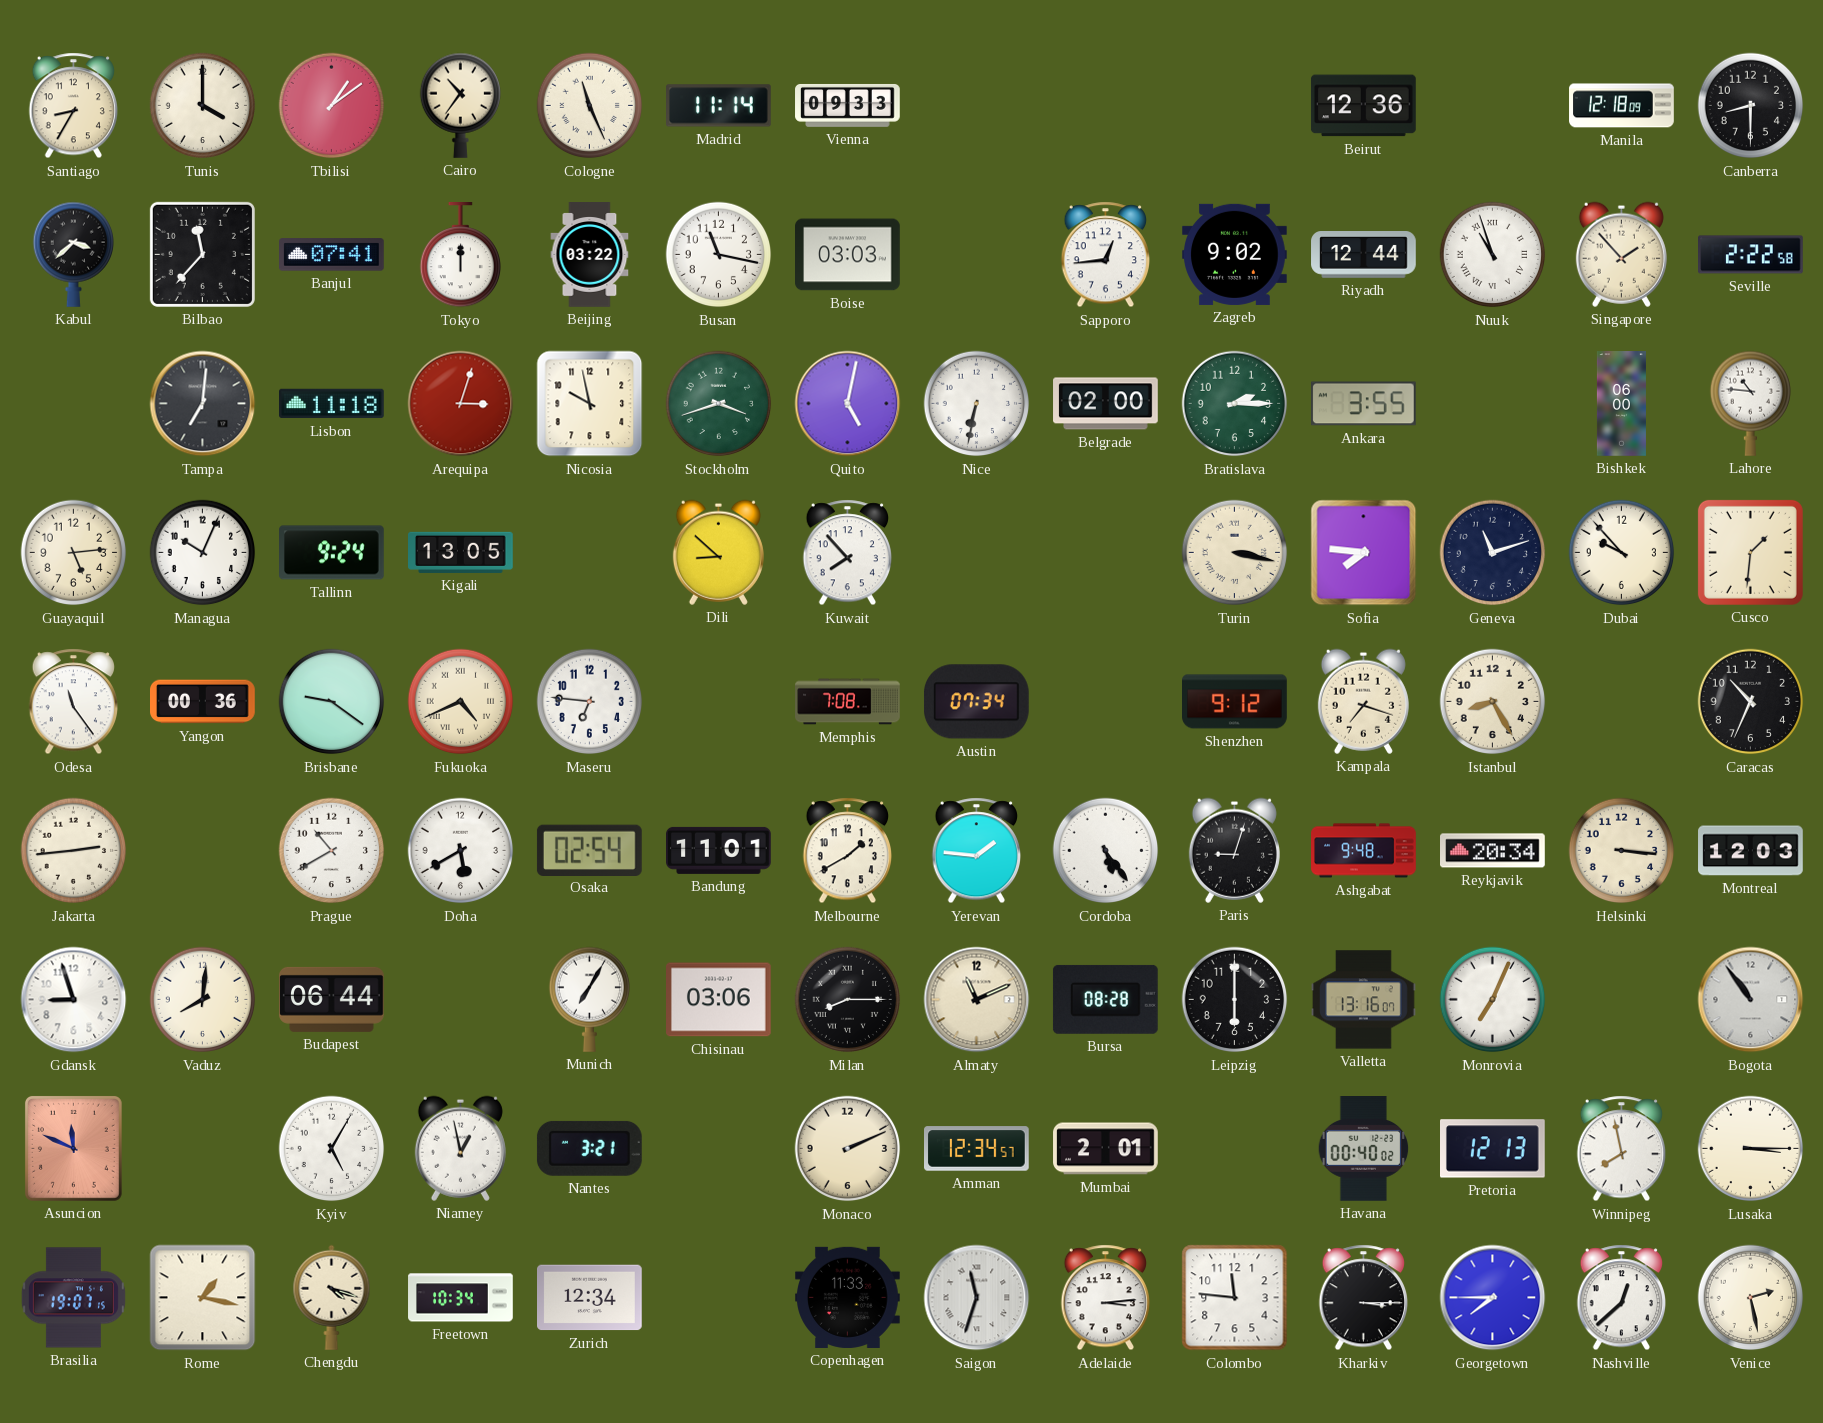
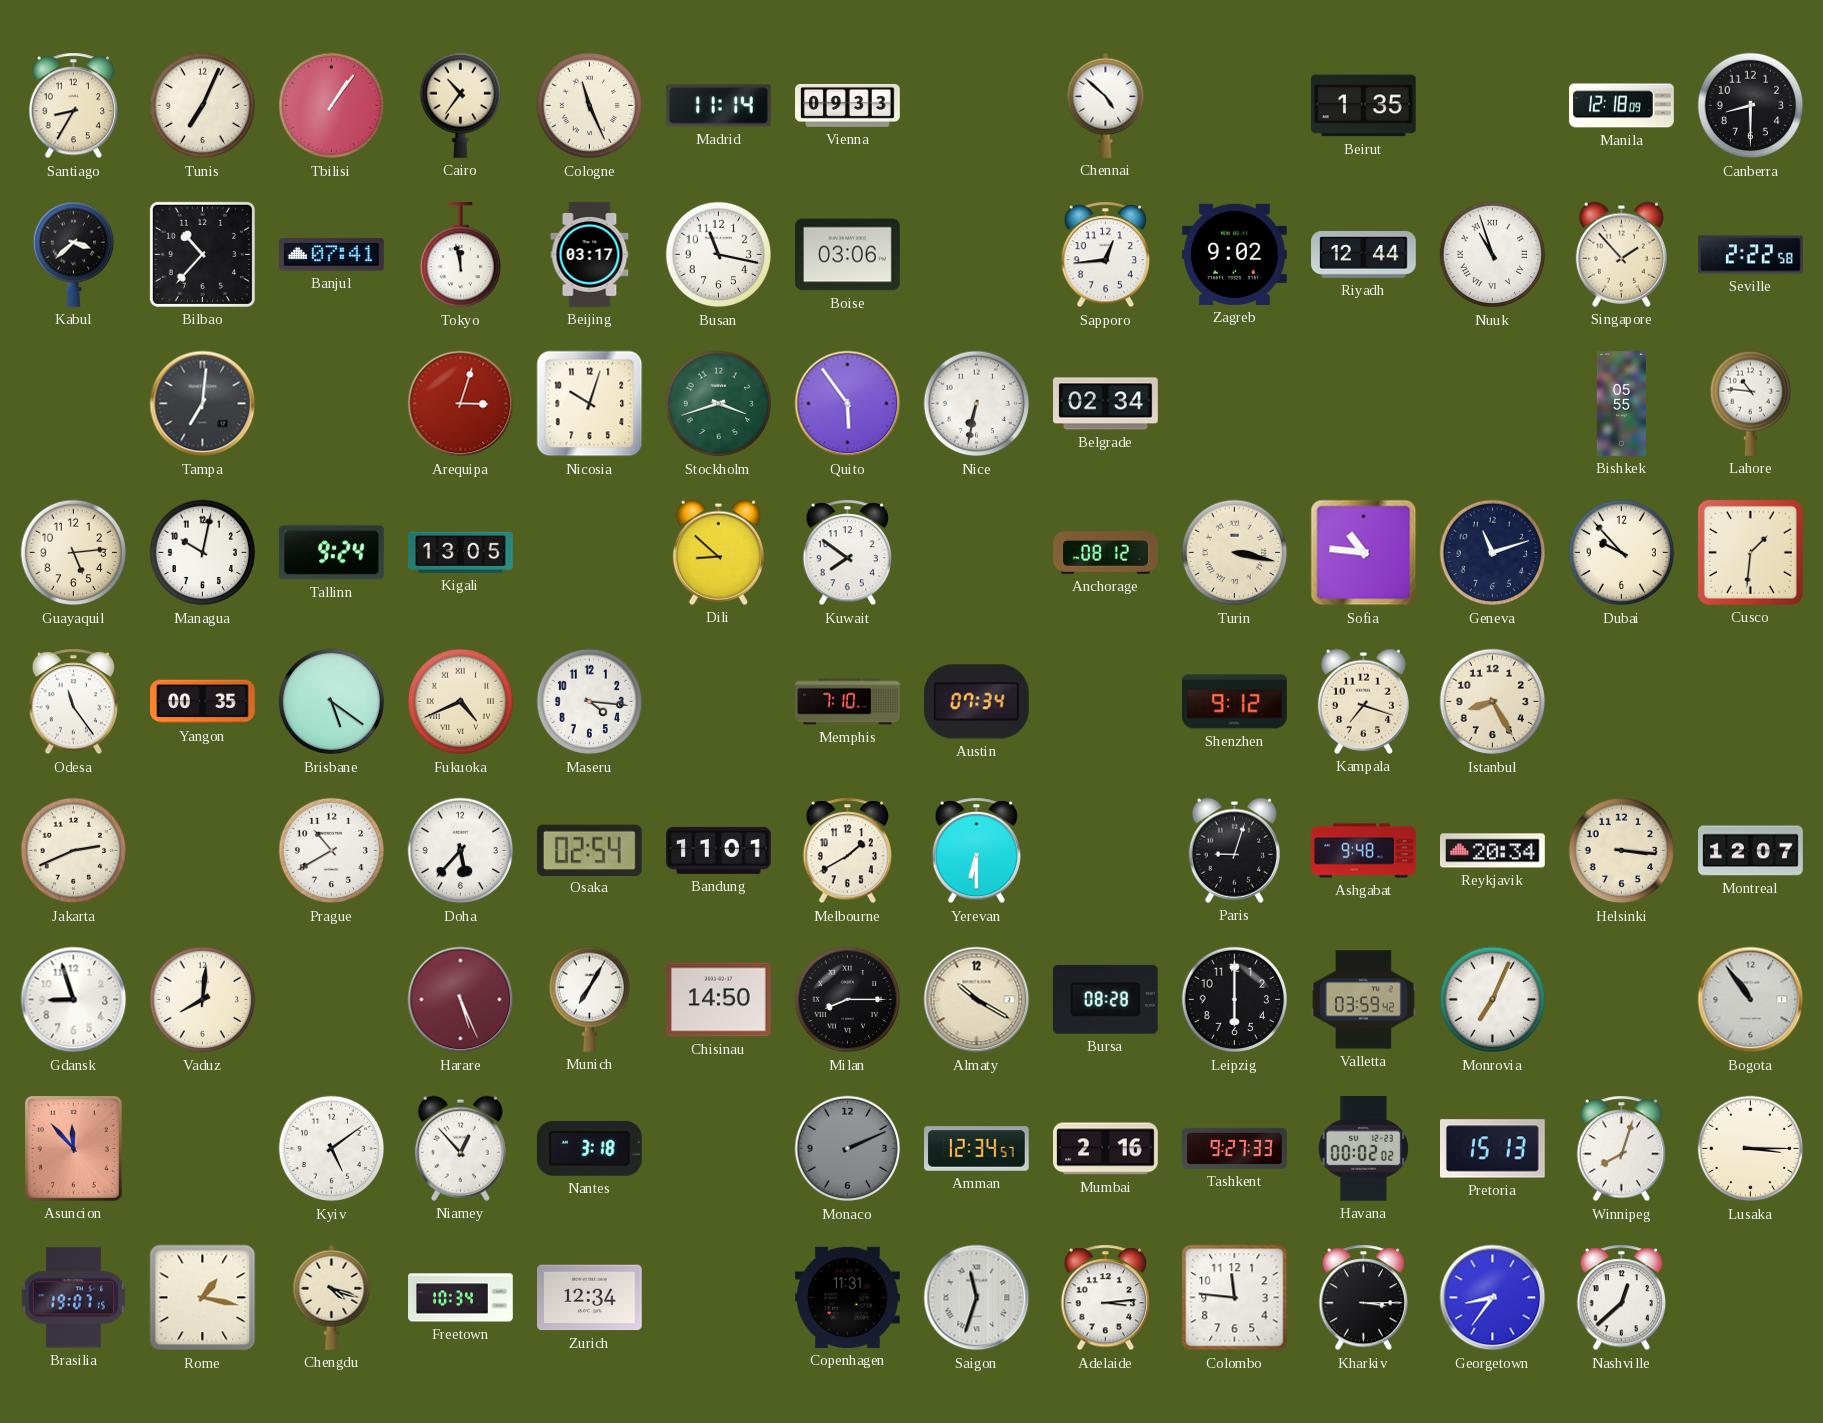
Tunis: 4:00 -> 7:04
Tbilisi: 1:09 -> 1:06
Chennai: none -> 4:52
Beirut: 12:36 -> 1:35
Bilbao: 11:37 -> 10:37
Tokyo: 12:00 -> 11:58
Beijing: 03:22 -> 03:17
Boise: 03:03 -> 03:06
Lisbon: 11:18 -> none
Nicosia: 9:58 -> 10:03
Quito: 5:02 -> 5:54
Belgrade: 02:00 -> 02:34
Bratislava: 2:15 -> none
Ankara: 3:55 -> none
Bishkek: 06:00 -> 05:55
Managua: 10:04 -> 10:02
Kuwait: 7:53 -> 7:51
Anchorage: none -> 08:12
Sofia: 7:46 -> 10:46
Yangon: 00:36 -> 00:35
Brisbane: 9:21 -> 5:21
Maseru: 6:46 -> 4:16
Memphis: 7:08 -> 7:10
Caracas: 10:34 -> none
Jakarta: 2:44 -> 2:41
Doha: 5:40 -> 5:37
Yerevan: 1:46 -> 6:30
Cordoba: 5:24 -> none
Montreal: 12:03 -> 12:07
Budapest: 06:44 -> none
Harare: none -> 5:26
Chisinau: 03:06 -> 14:50
Almaty: 11:11 -> 10:20
Valletta: 13:16 -> 03:59
Asuncion: 11:49 -> 11:53
Kyiv: 5:05 -> 5:09
Niamey: 12:58 -> 12:53
Nantes: 3:21 -> 3:18
Monaco dial: cream -> grey
Mumbai: 2:01 -> 2:16
Tashkent: none -> 9:27
Havana: 00:40 -> 00:02
Pretoria: 12:13 -> 15:13
Winnipeg: 7:58 -> 8:03
Copenhagen: 11:33 -> 11:31
Georgetown: 7:45 -> 8:36
Venice: 2:28 -> none
